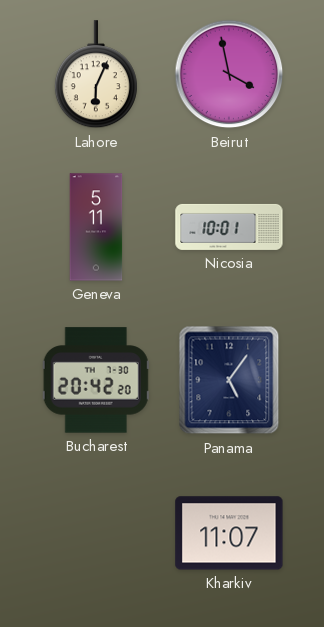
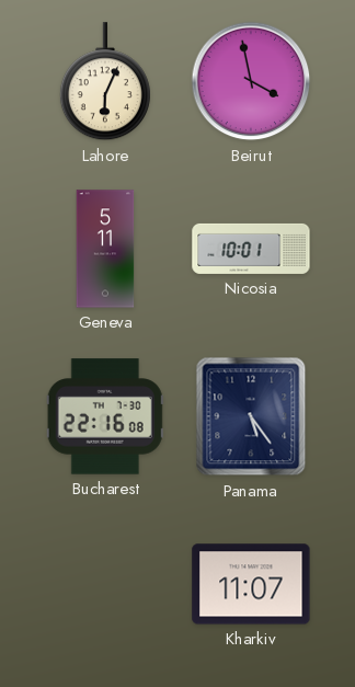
Bucharest: 20:42 -> 22:16
Panama: 5:06 -> 5:24
